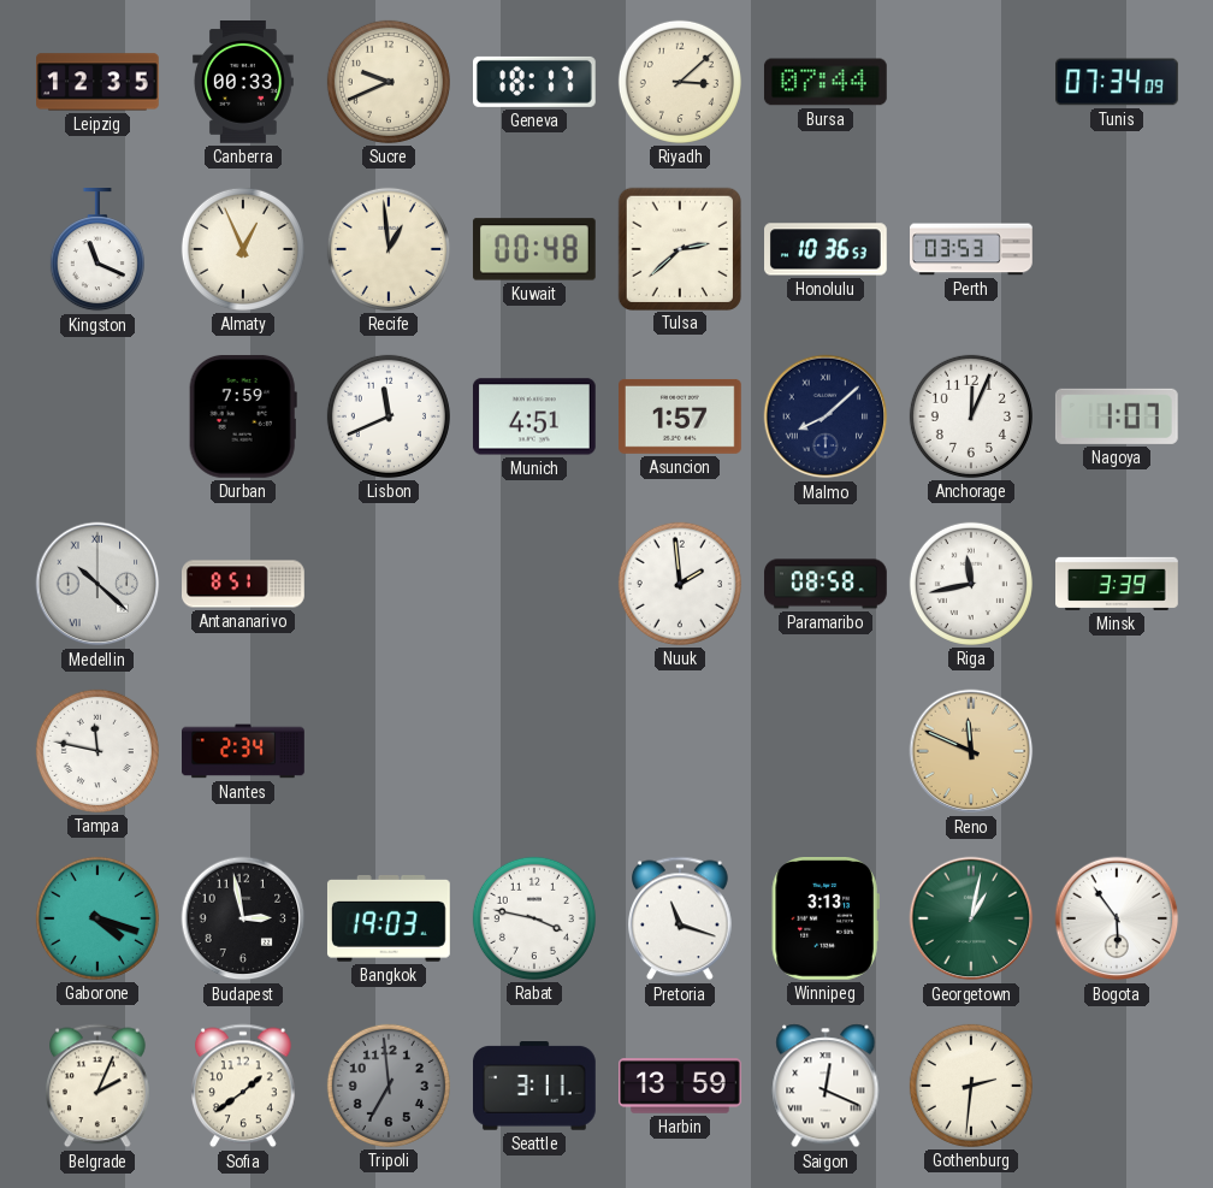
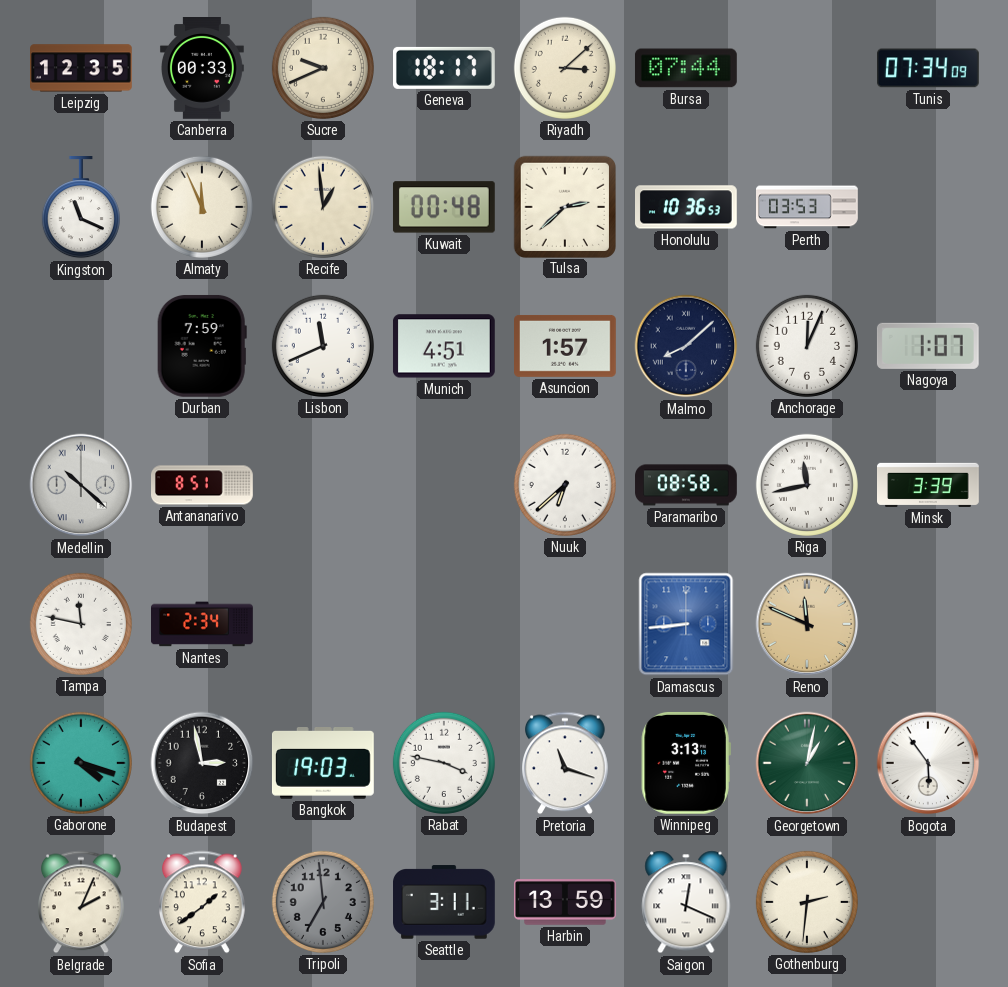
Almaty: 12:56 -> 11:56
Nuuk: 1:59 -> 6:38
Damascus: none -> 8:44
